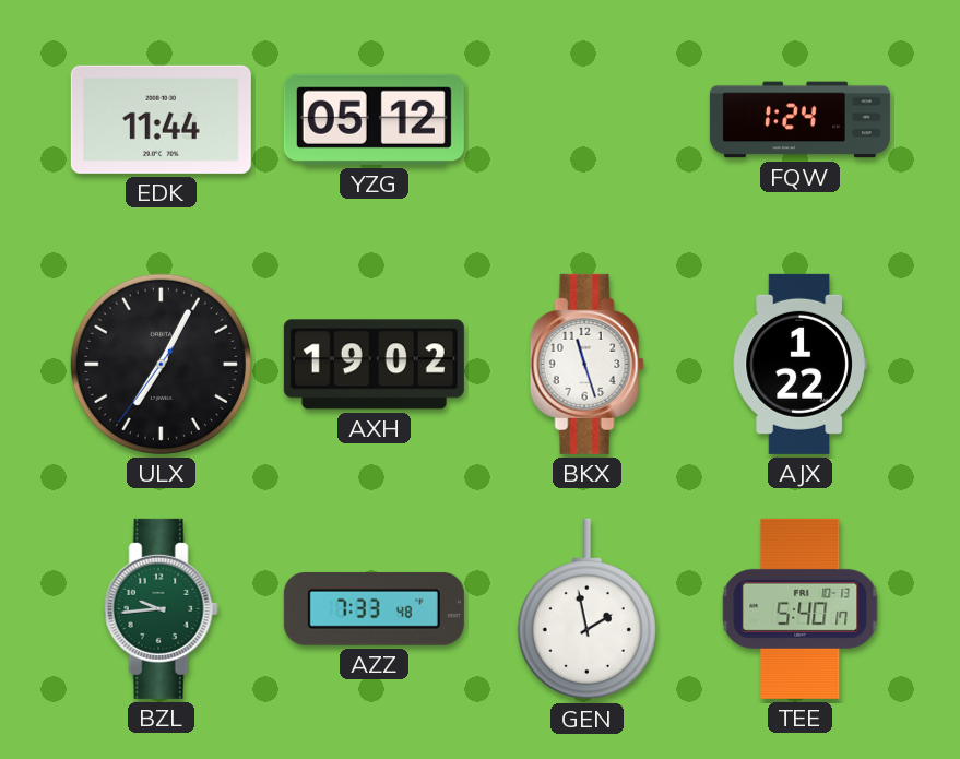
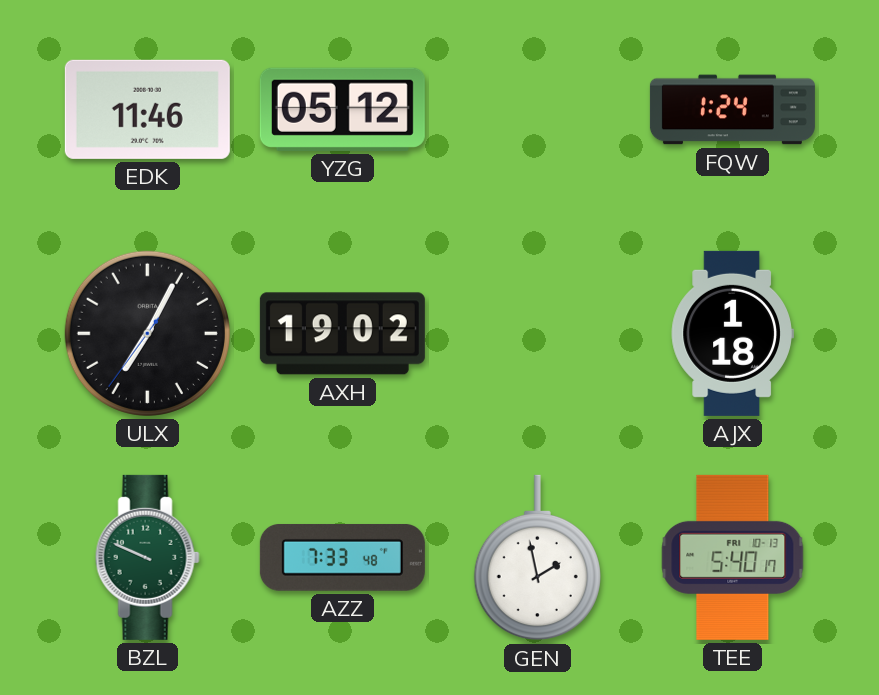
EDK: 11:44 -> 11:46
BKX: 11:27 -> none
AJX: 1:22 -> 1:18
BZL: 9:44 -> 9:49
